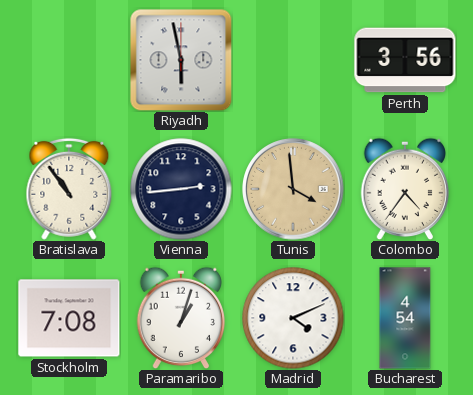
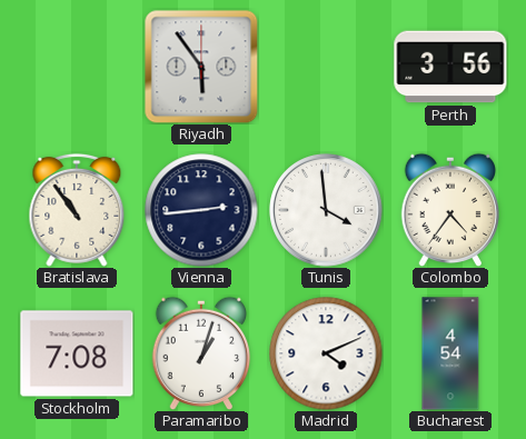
Riyadh: 5:58 -> 5:54
Tunis dial: champagne -> white
